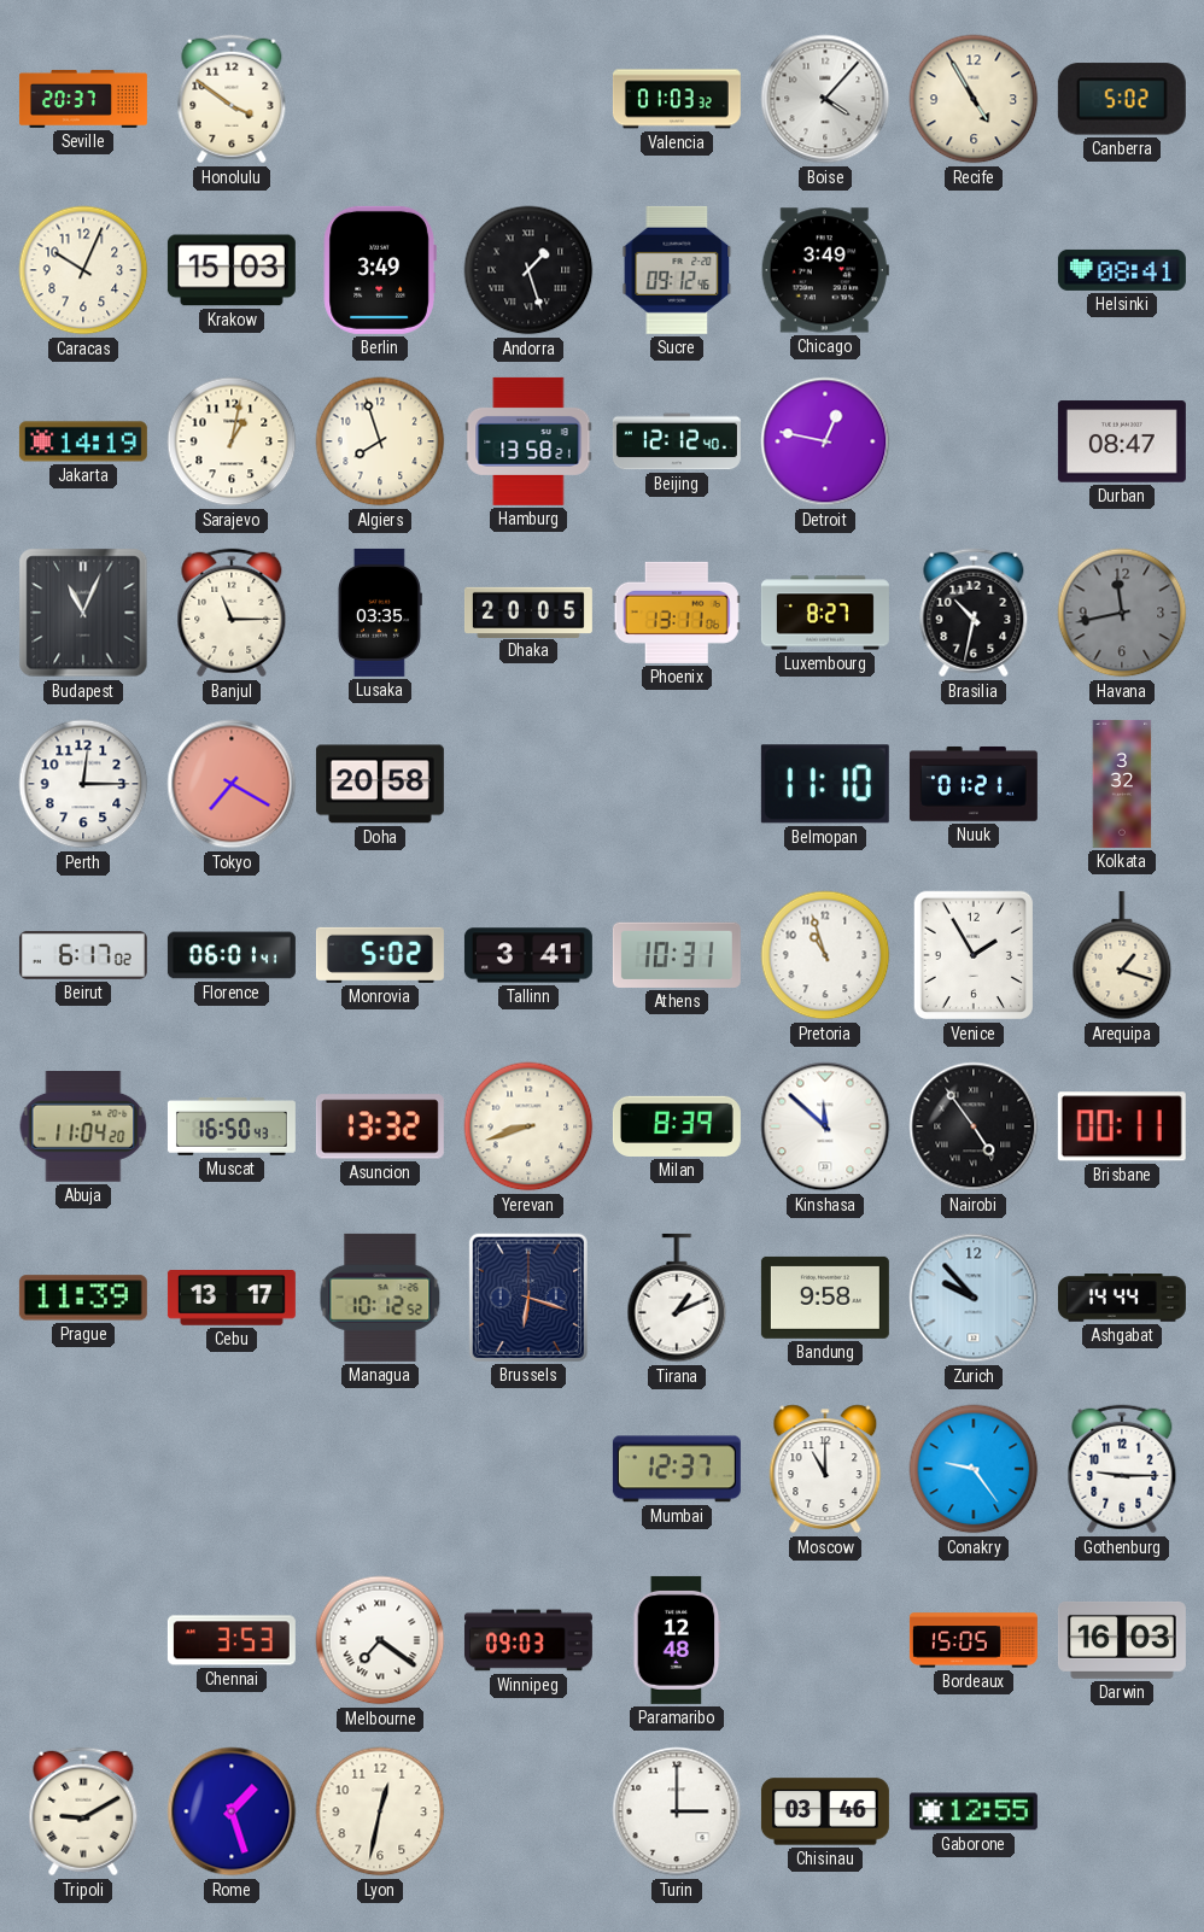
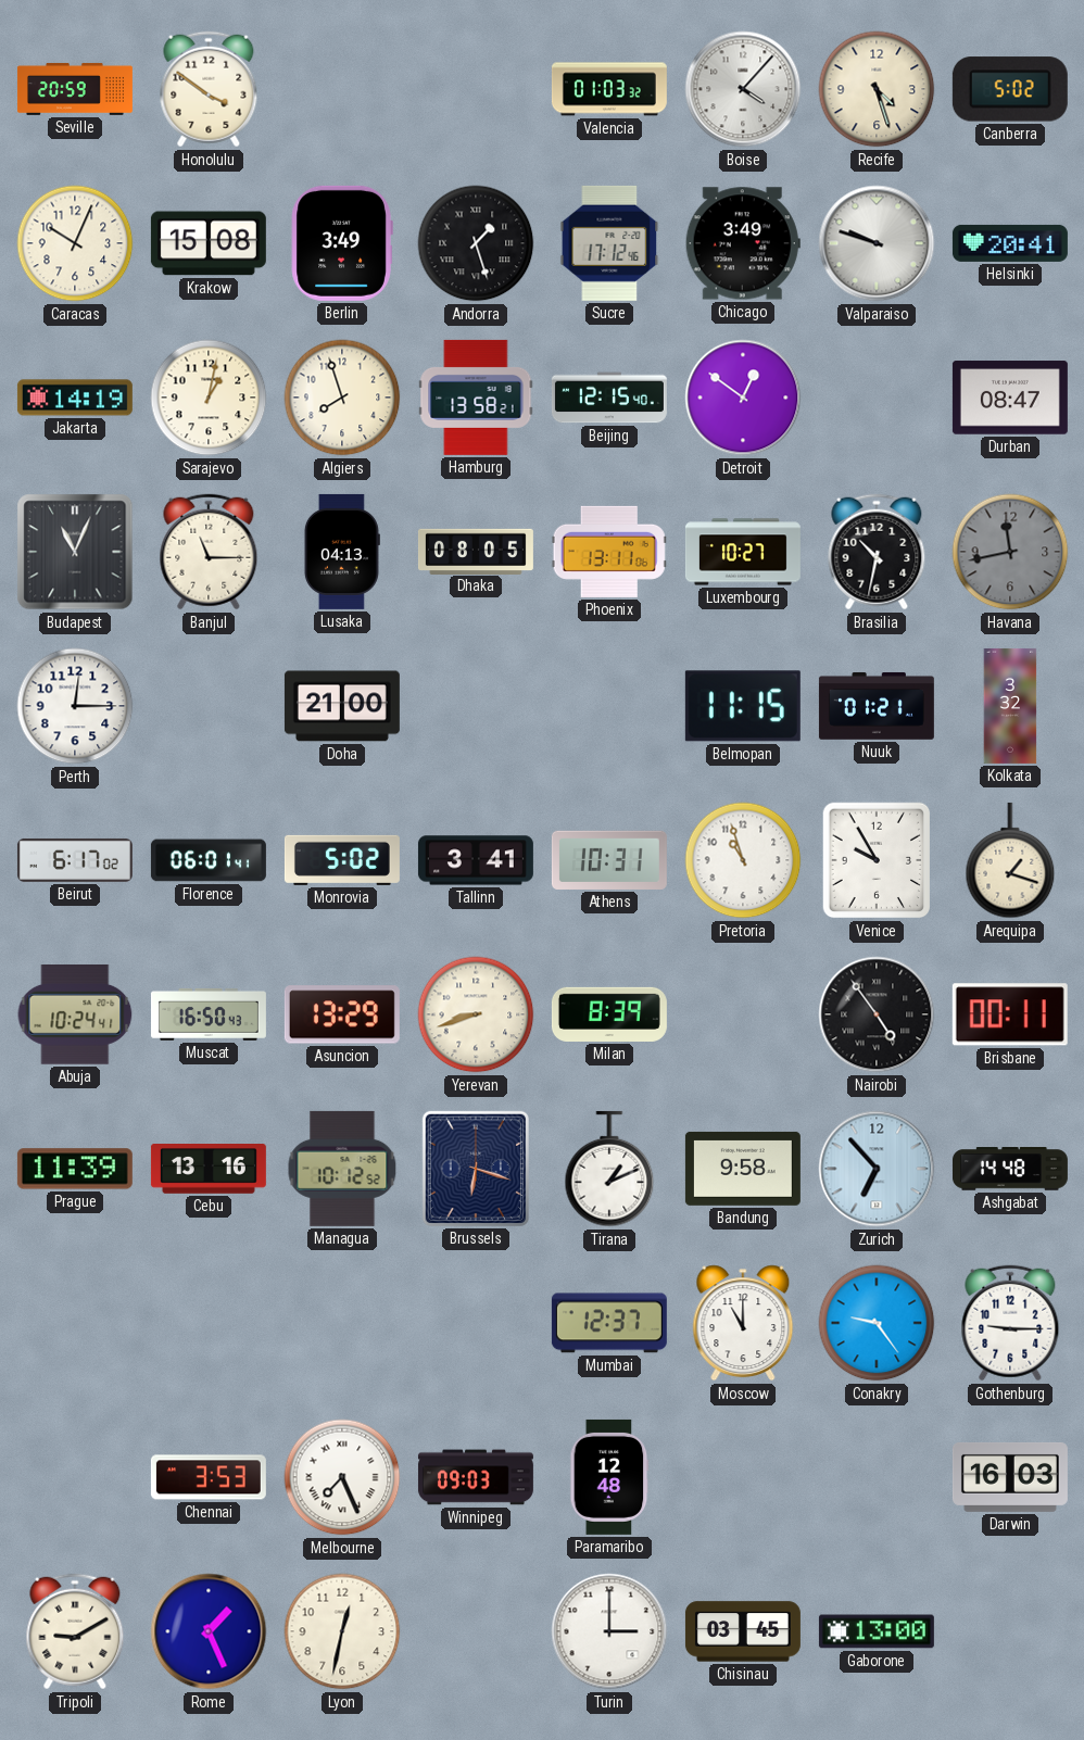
Seville: 20:37 -> 20:59
Recife: 4:55 -> 4:27
Krakow: 15:03 -> 15:08
Sucre: 09:12 -> 17:12
Valparaiso: none -> 9:48
Helsinki: 08:41 -> 20:41
Beijing: 12:12 -> 12:15
Detroit: 12:47 -> 12:51
Lusaka: 03:35 -> 04:13
Dhaka: 20:05 -> 08:05
Luxembourg: 8:27 -> 10:27
Tokyo: 7:20 -> none
Doha: 20:58 -> 21:00
Belmopan: 11:10 -> 11:15
Venice: 1:55 -> 9:55
Abuja: 11:04 -> 10:24
Asuncion: 13:32 -> 13:29
Kinshasa: 11:52 -> none
Cebu: 13:17 -> 13:16
Zurich: 9:53 -> 6:53
Ashgabat: 14:44 -> 14:48
Melbourne: 7:21 -> 7:26
Bordeaux: 15:05 -> none
Rome: 1:27 -> 1:26
Chisinau: 03:46 -> 03:45
Gaborone: 12:55 -> 13:00
